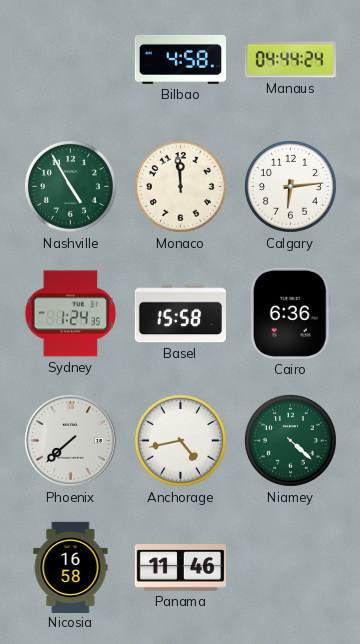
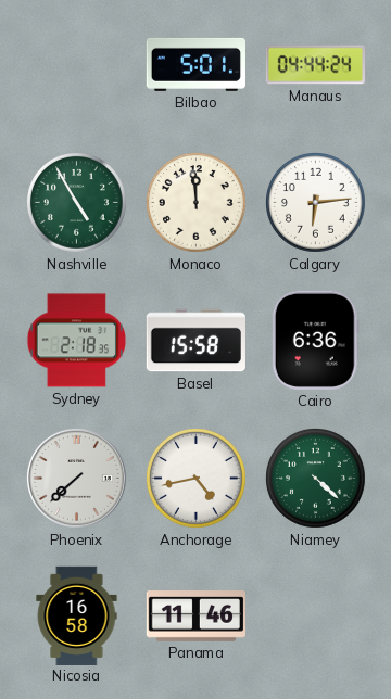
Bilbao: 4:58 -> 5:01
Sydney: 1:24 -> 2:18
